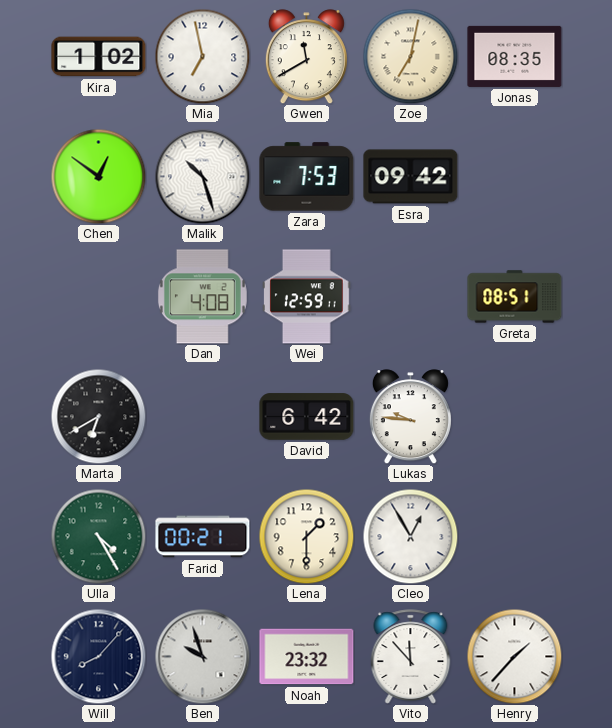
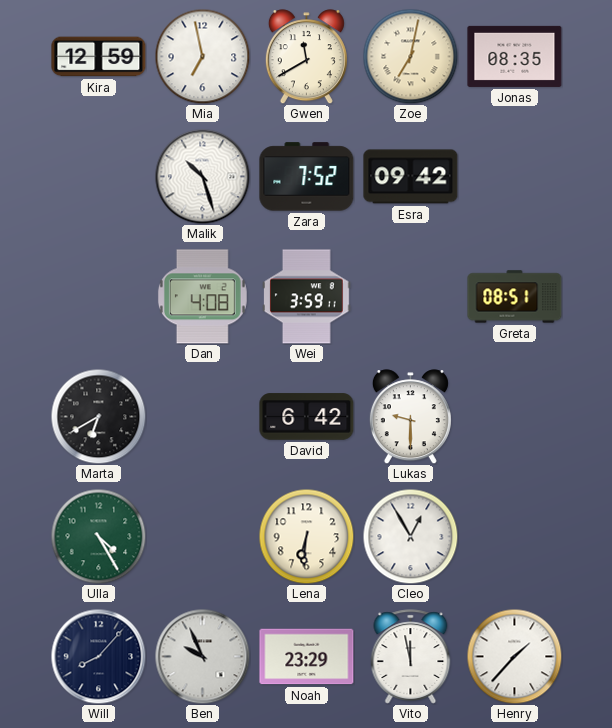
Kira: 1:02 -> 12:59
Chen: 12:51 -> none
Zara: 7:53 -> 7:52
Wei: 12:59 -> 3:59
Lukas: 9:46 -> 9:30
Farid: 00:21 -> none
Lena: 1:30 -> 6:31
Ben: 9:57 -> 9:56
Noah: 23:32 -> 23:29
Vito: 11:53 -> 11:58
